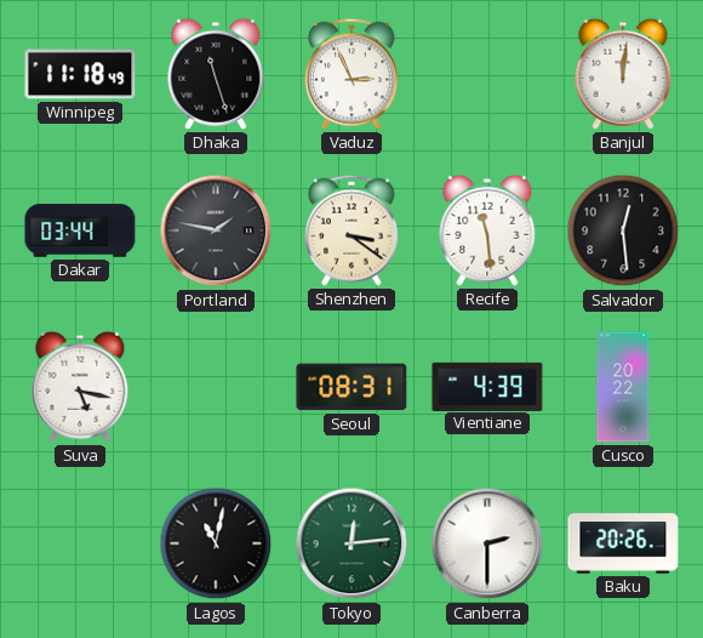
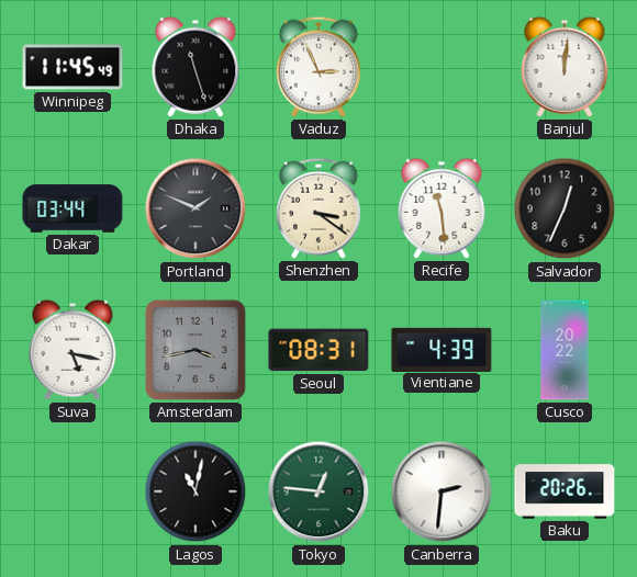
Winnipeg: 11:18 -> 11:45
Portland: 1:47 -> 1:49
Salvador: 12:29 -> 12:34
Amsterdam: none -> 3:43
Tokyo: 12:14 -> 12:46
Canberra: 2:30 -> 2:31
